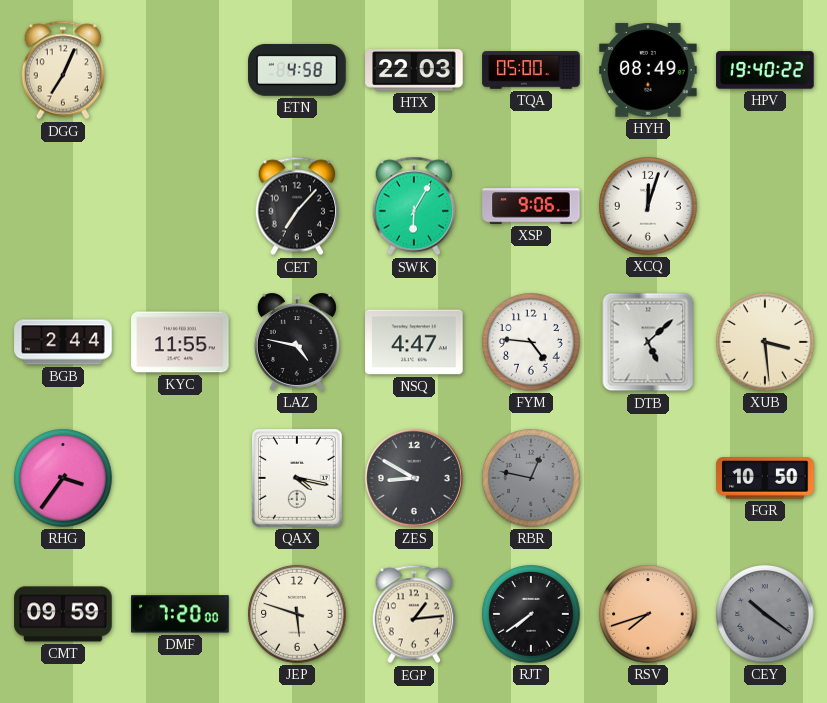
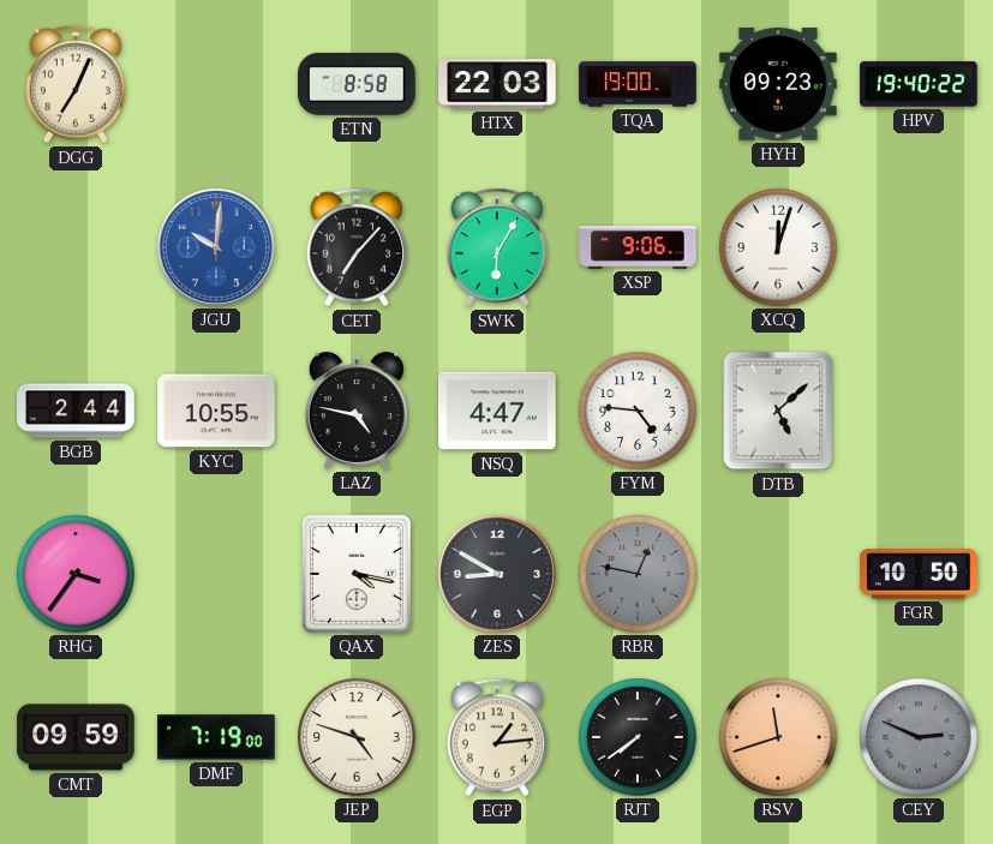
ETN: 4:58 -> 8:58
TQA: 05:00 -> 19:00
HYH: 08:49 -> 09:23
JGU: none -> 10:01
KYC: 11:55 -> 10:55
XUB: 3:29 -> none
DMF: 7:20 -> 7:19
JEP: 5:48 -> 4:48
RSV: 7:42 -> 11:42
CEY: 10:21 -> 2:49
